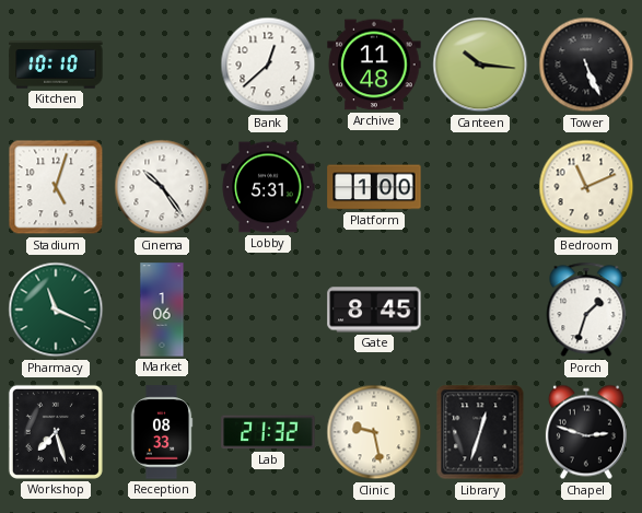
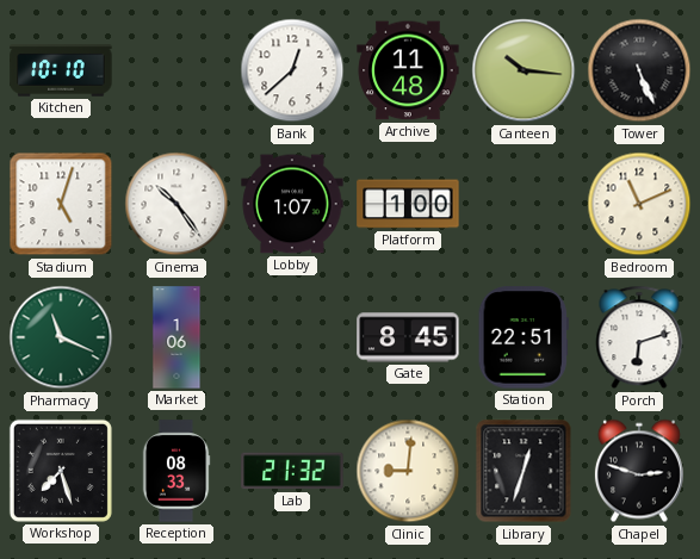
Lobby: 5:31 -> 1:07
Station: none -> 22:51
Porch: 1:33 -> 6:12
Clinic: 9:28 -> 9:01
